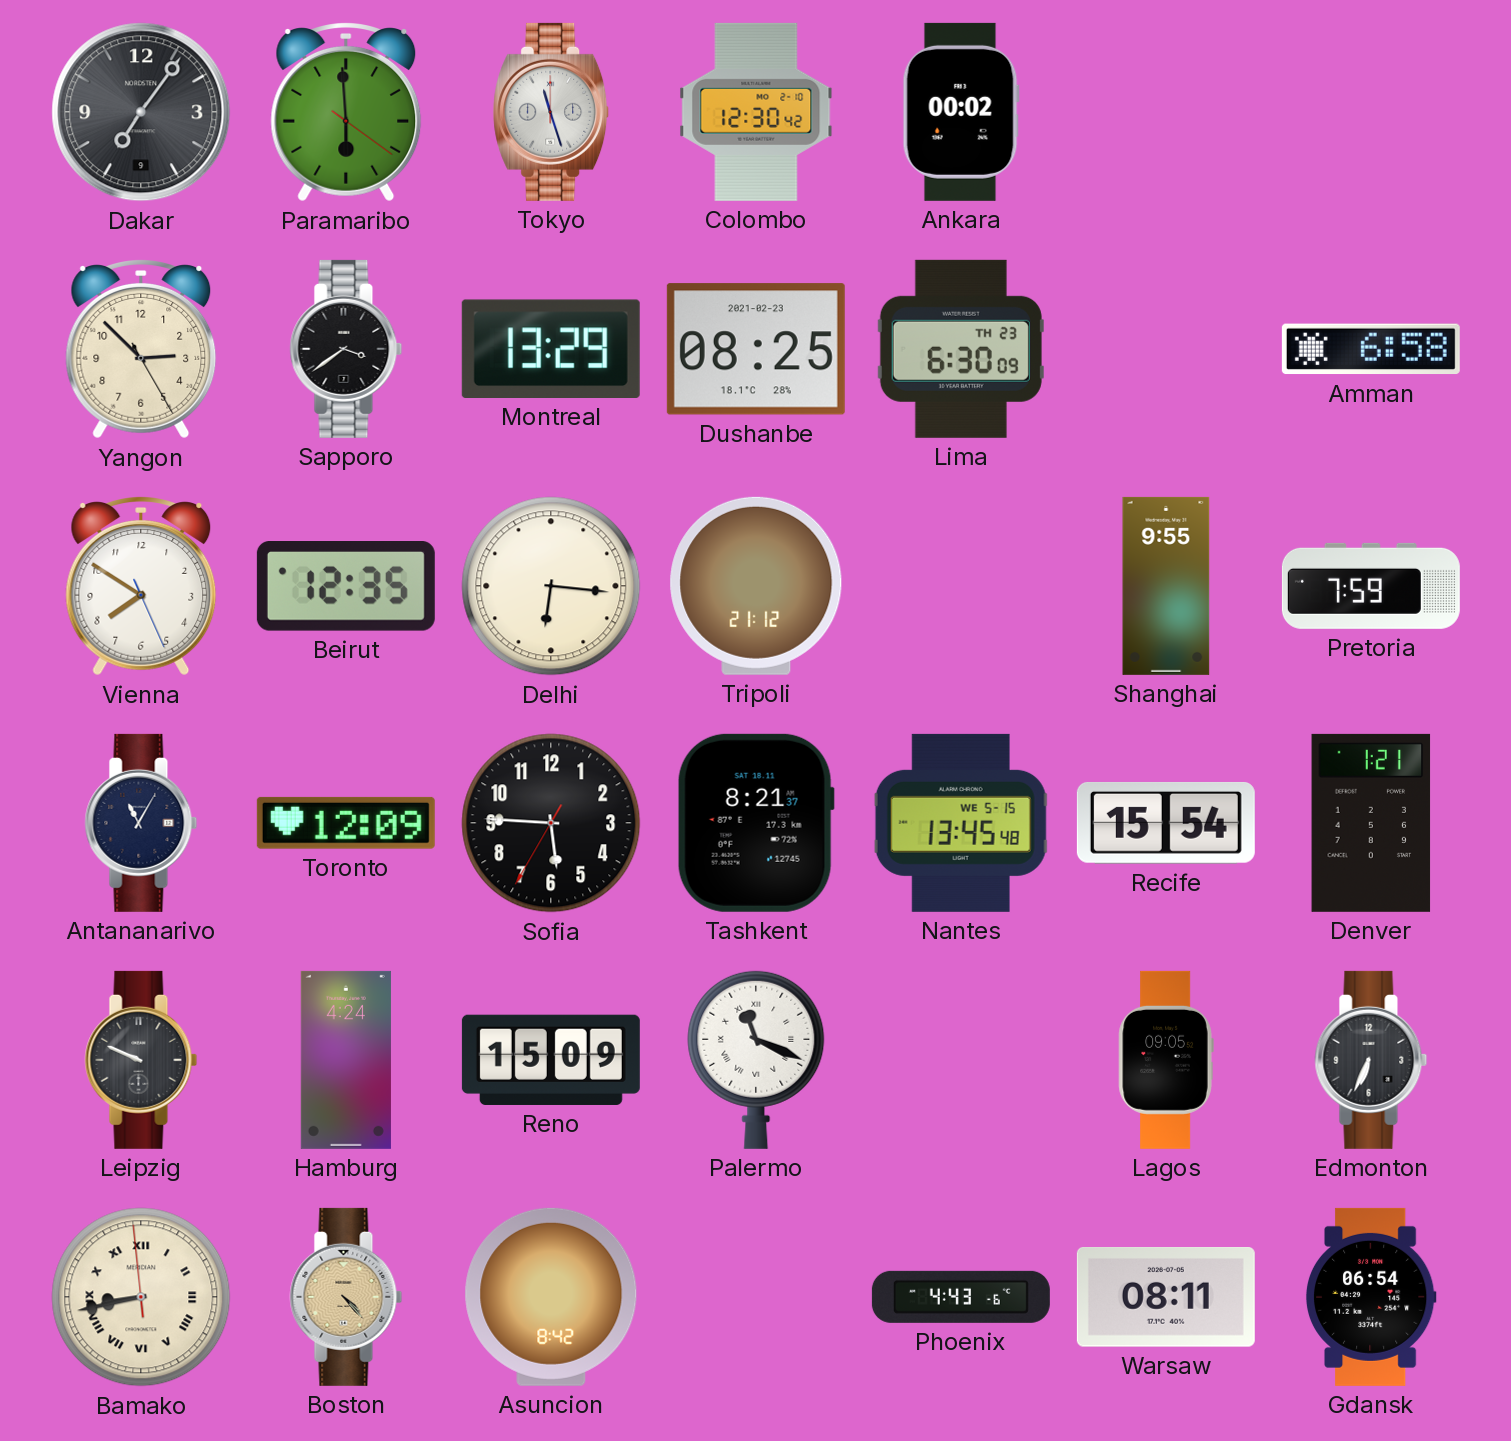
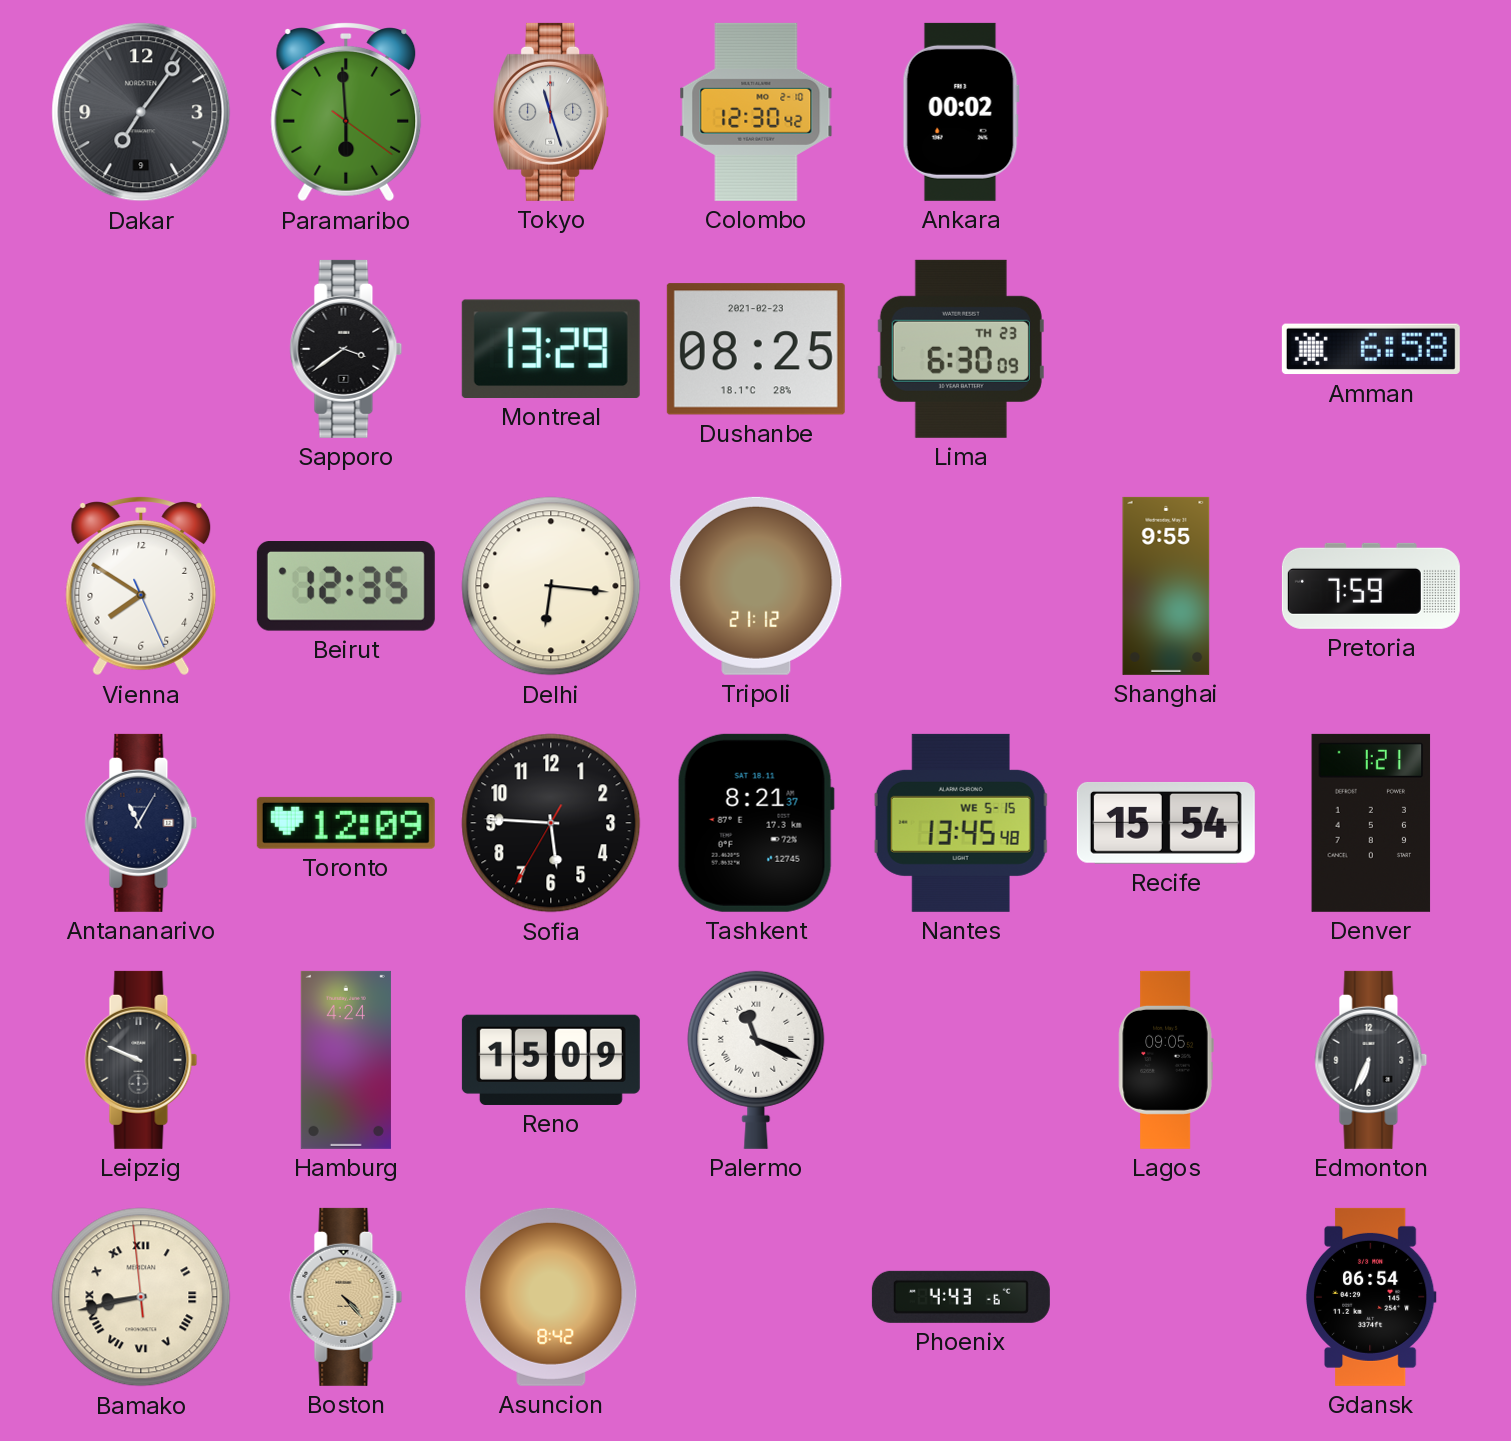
Yangon: 2:52 -> none
Warsaw: 08:11 -> none
